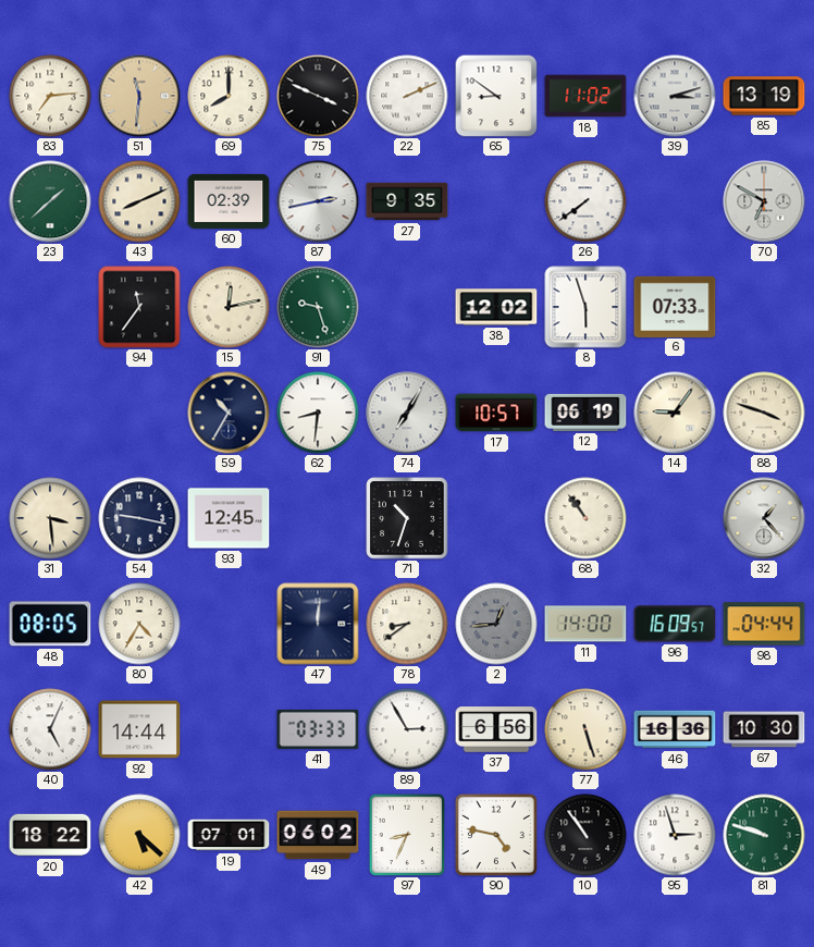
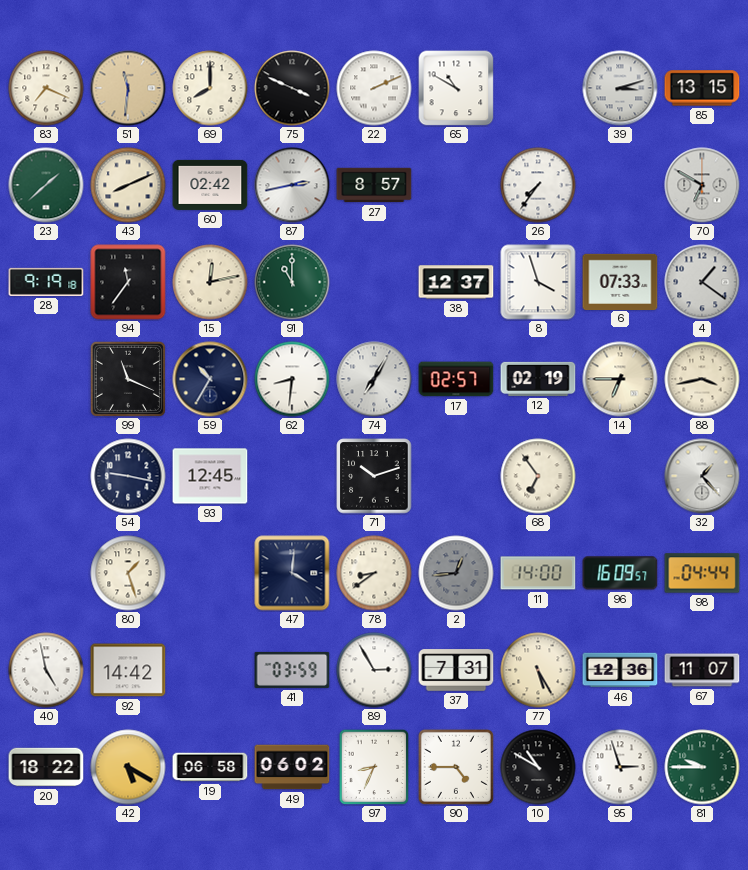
83: 7:14 -> 7:19
65: 8:51 -> 10:50
18: 11:02 -> none
85: 13:19 -> 13:15
60: 02:39 -> 02:42
27: 9:35 -> 8:57
26: 7:39 -> 7:36
28: none -> 9:19
91: 9:27 -> 11:00
38: 12:02 -> 12:37
8: 5:57 -> 3:57
4: none -> 1:21
99: none -> 11:19
17: 10:57 -> 02:57
12: 06:19 -> 02:19
14: 9:06 -> 6:45
88: 3:48 -> 3:43
31: 3:29 -> none
71: 10:33 -> 10:12
68: 10:54 -> 6:54
48: 08:05 -> none
80: 4:35 -> 1:27
47: 12:01 -> 4:01
40: 5:04 -> 4:58
92: 14:44 -> 14:42
41: 03:33 -> 03:59
37: 6:56 -> 7:31
77: 5:27 -> 5:25
46: 16:36 -> 12:36
67: 10:30 -> 11:07
42: 5:22 -> 5:20
19: 07:01 -> 06:58
90: 4:47 -> 4:45
10: 10:54 -> 10:50
81: 9:48 -> 9:45
